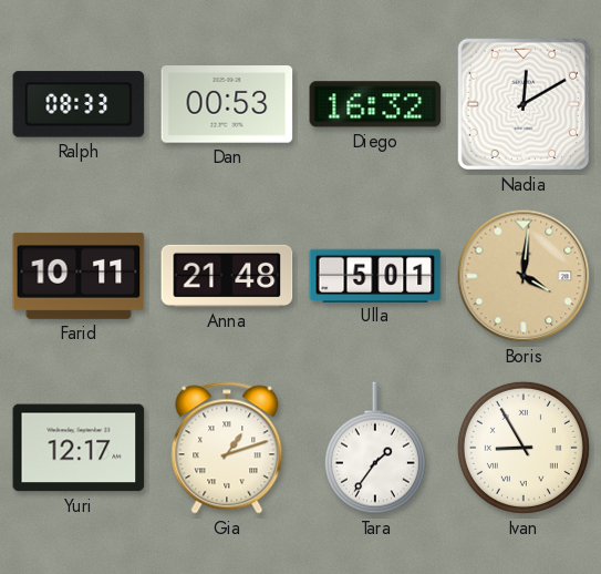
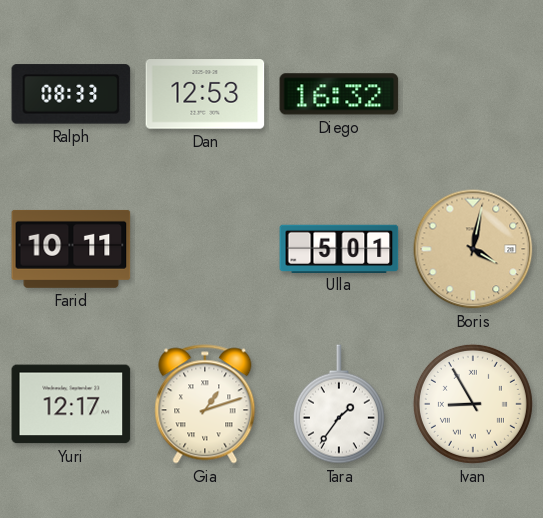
Dan: 00:53 -> 12:53
Nadia: 12:10 -> none
Anna: 21:48 -> none
Boris: 4:01 -> 4:02
